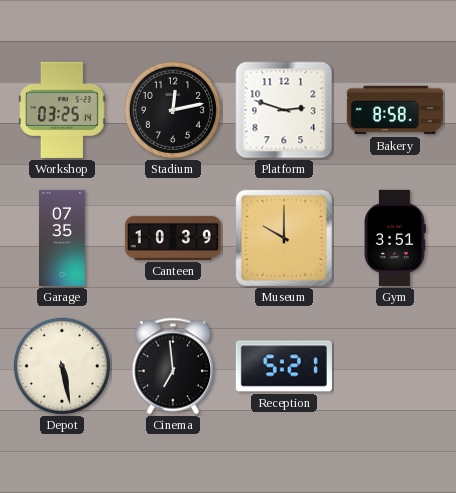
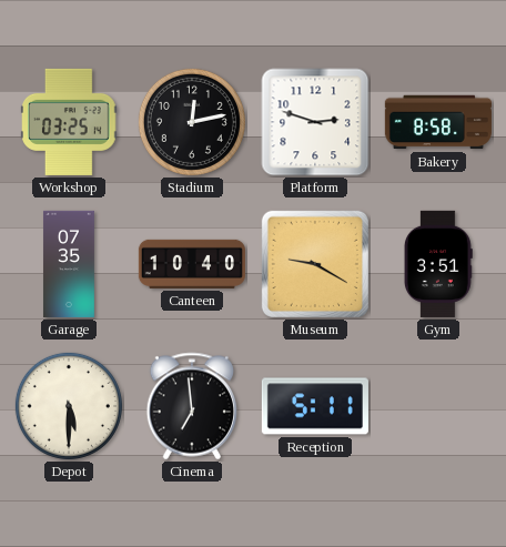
Canteen: 10:39 -> 10:40
Museum: 10:00 -> 9:20
Depot: 5:28 -> 5:30
Reception: 5:21 -> 5:11
